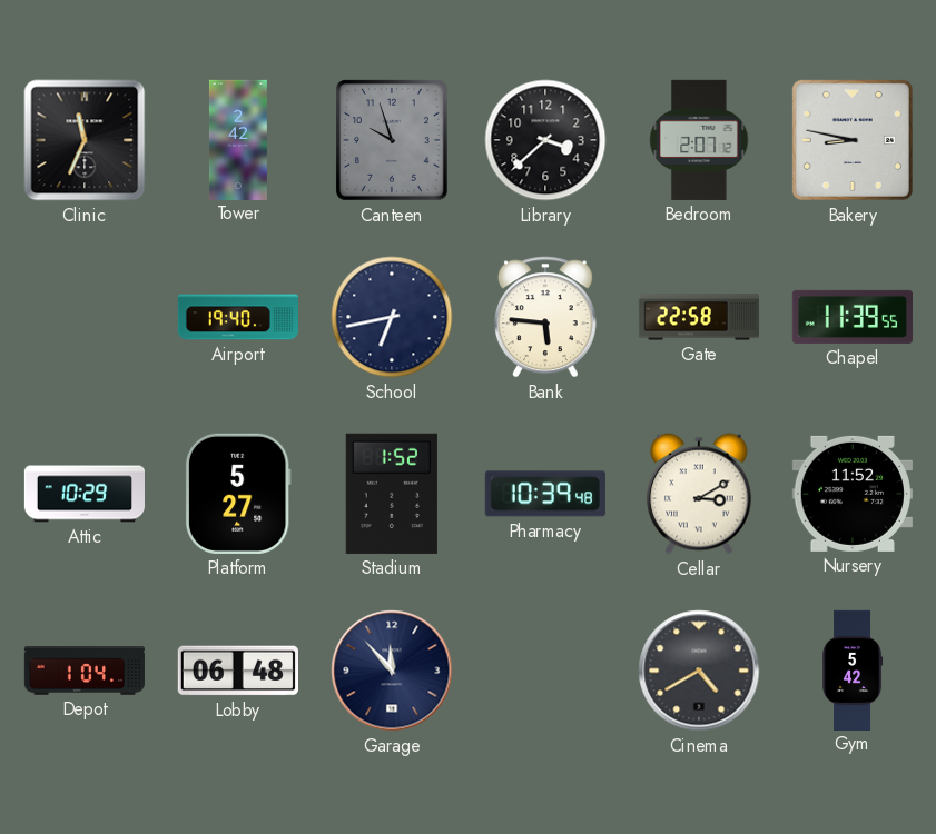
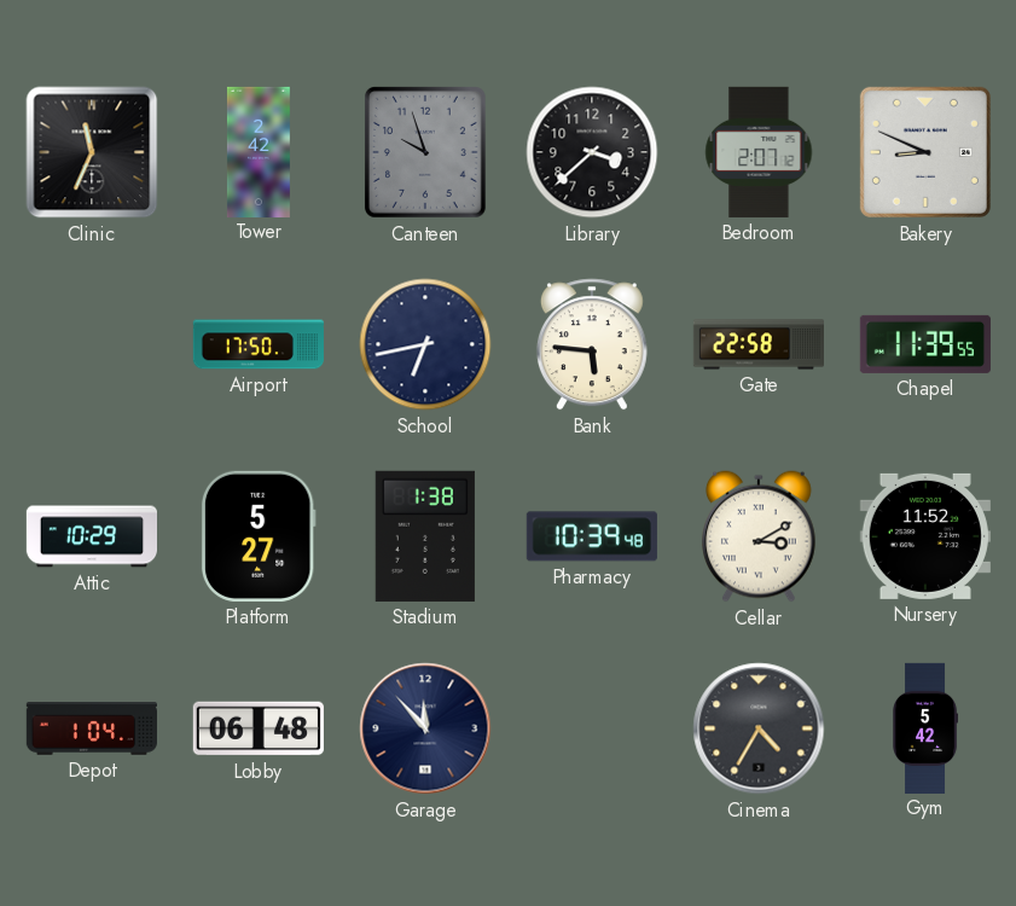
Bakery: 8:47 -> 8:49
Airport: 19:40 -> 17:50
Stadium: 1:52 -> 1:38
Cinema: 4:40 -> 4:35
